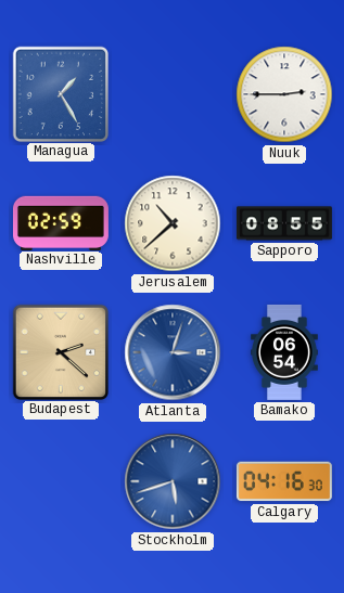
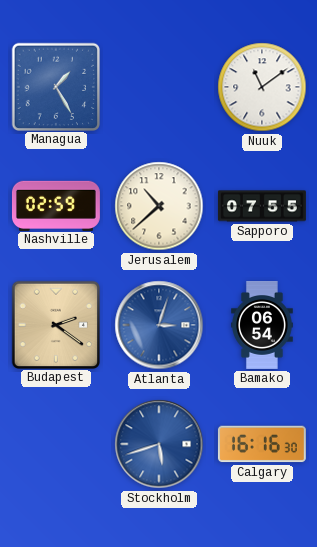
Nuuk: 2:45 -> 11:09
Sapporo: 08:55 -> 07:55
Budapest: 2:22 -> 2:21
Calgary: 04:16 -> 16:16
